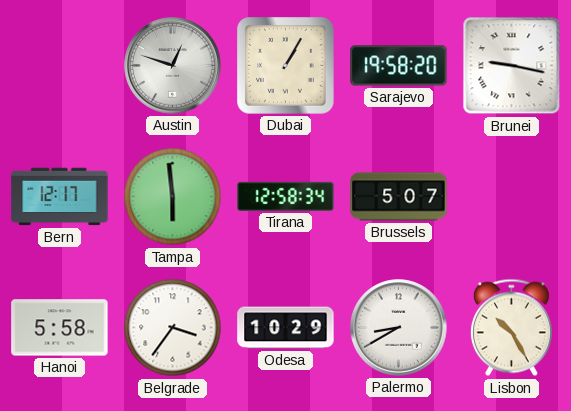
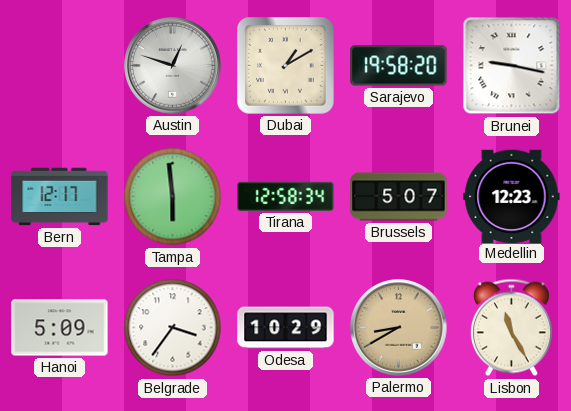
Dubai: 1:05 -> 1:10
Medellin: none -> 12:23
Hanoi: 5:58 -> 5:09
Palermo dial: white -> champagne
Lisbon: 10:25 -> 11:25
